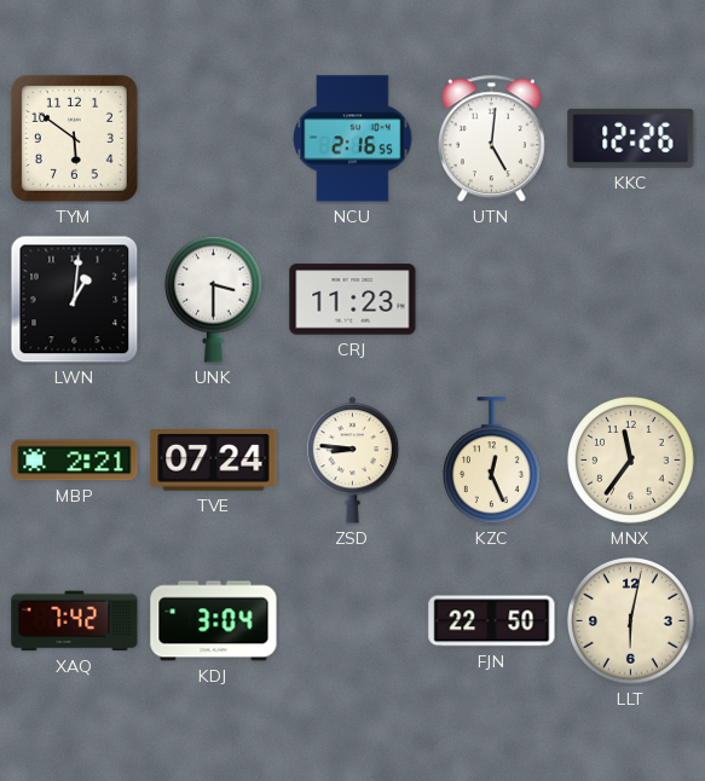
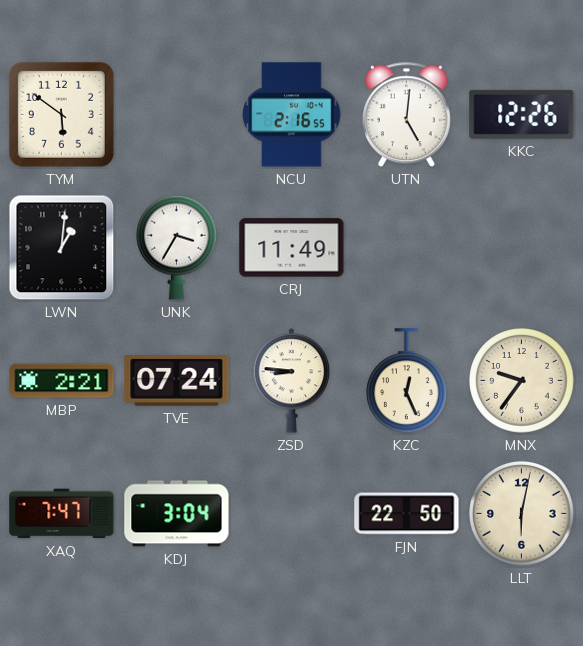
UNK: 3:30 -> 3:35
CRJ: 11:23 -> 11:49
MNX: 11:36 -> 9:36
XAQ: 7:42 -> 7:47
